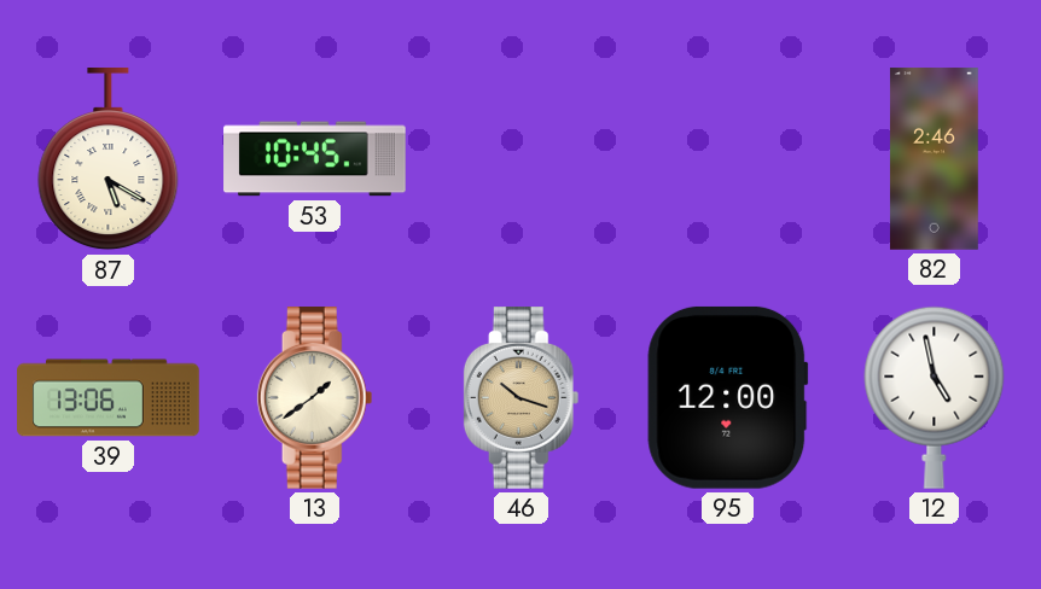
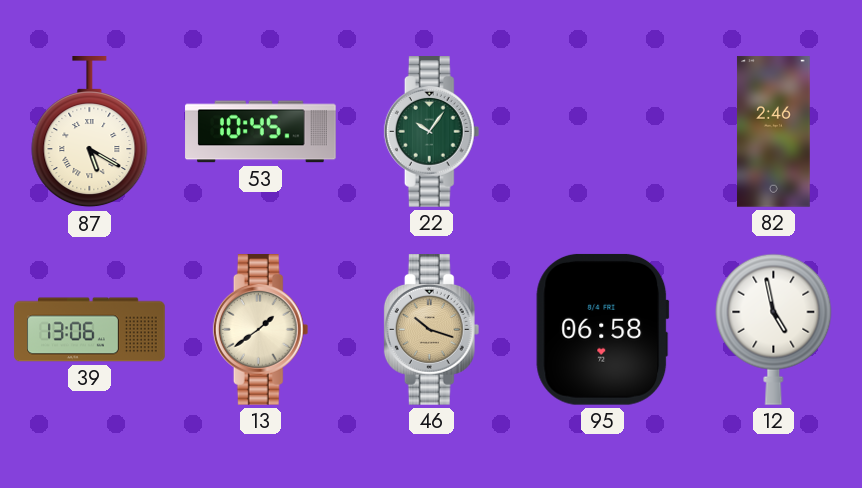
22: none -> 10:06
95: 12:00 -> 06:58
